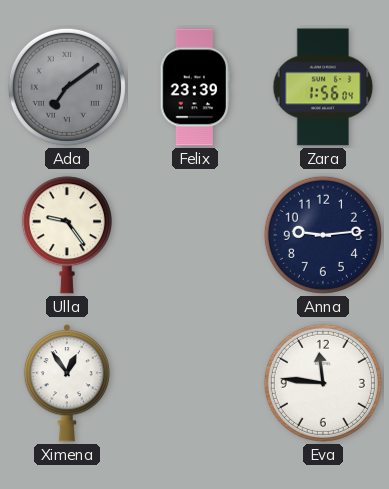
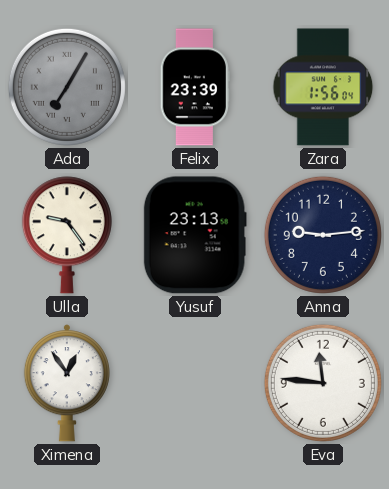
Ada: 7:09 -> 7:05
Yusuf: none -> 23:13
